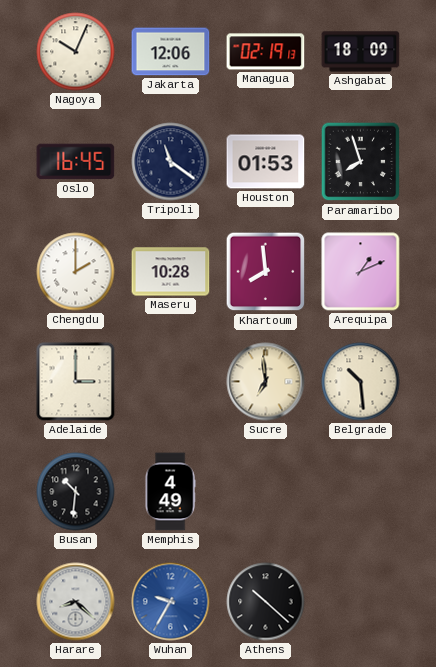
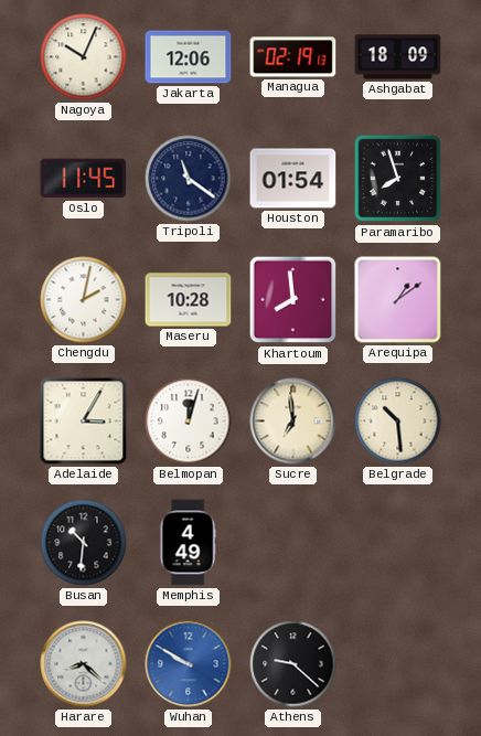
Oslo: 16:45 -> 11:45
Houston: 01:53 -> 01:54
Chengdu: 2:00 -> 2:02
Arequipa: 1:11 -> 1:09
Adelaide: 3:00 -> 3:05
Belmopan: none -> 12:03
Wuhan: 9:35 -> 9:50
Athens: 10:22 -> 9:22
